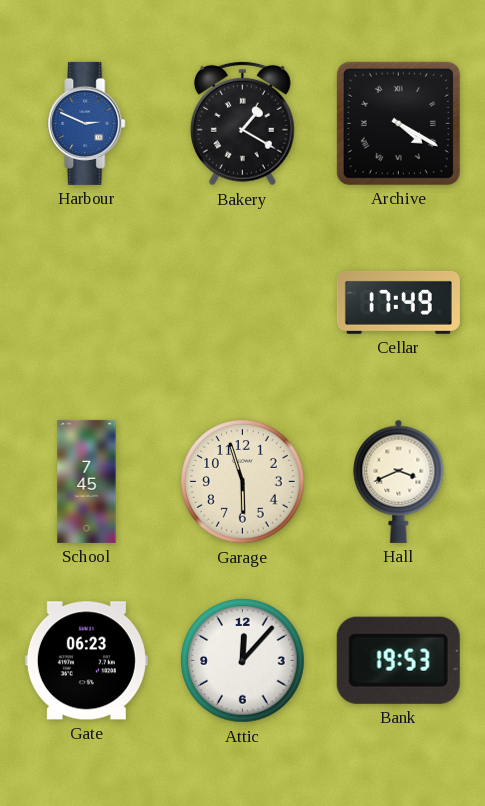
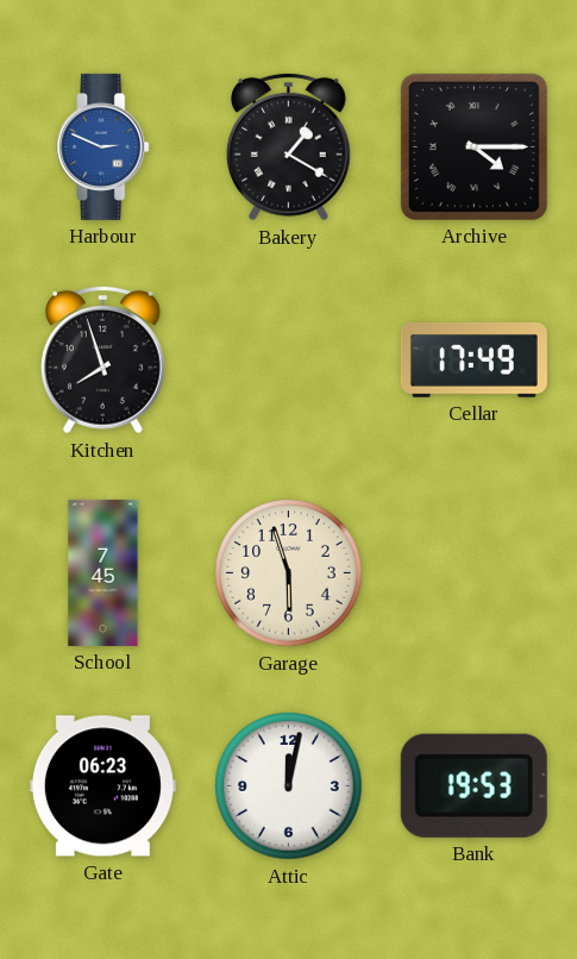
Archive: 4:20 -> 4:15
Kitchen: none -> 7:57
Hall: 3:41 -> none
Attic: 12:07 -> 12:02
